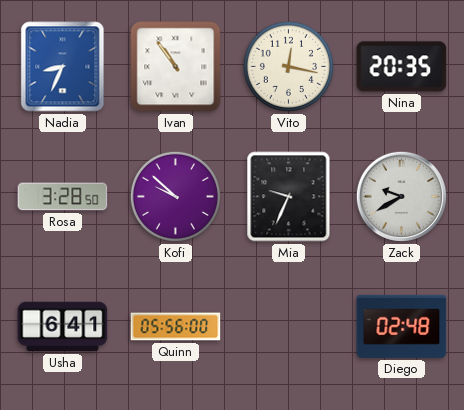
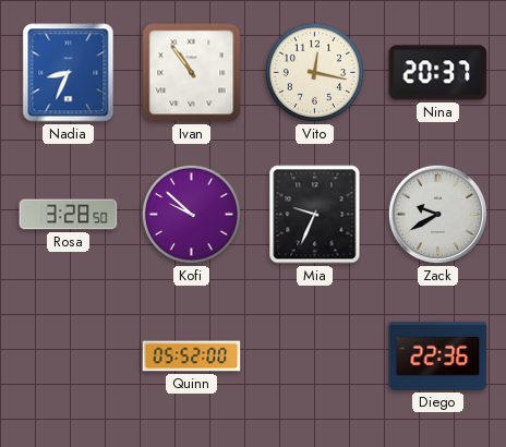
Nina: 20:35 -> 20:37
Usha: 6:41 -> none
Quinn: 05:56 -> 05:52
Diego: 02:48 -> 22:36
